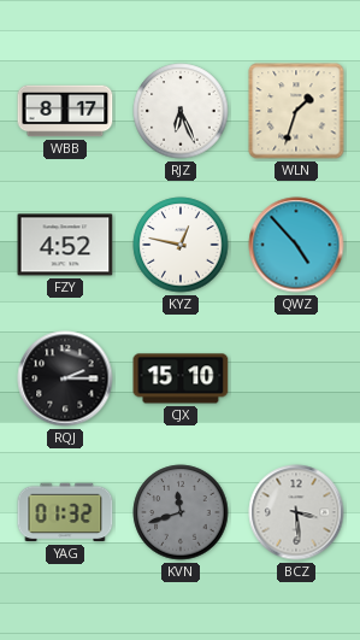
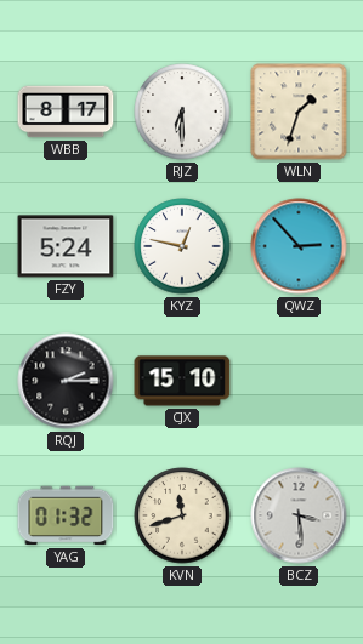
RJZ: 6:26 -> 6:30
FZY: 4:52 -> 5:24
QWZ: 4:53 -> 2:53
KVN dial: grey -> cream
